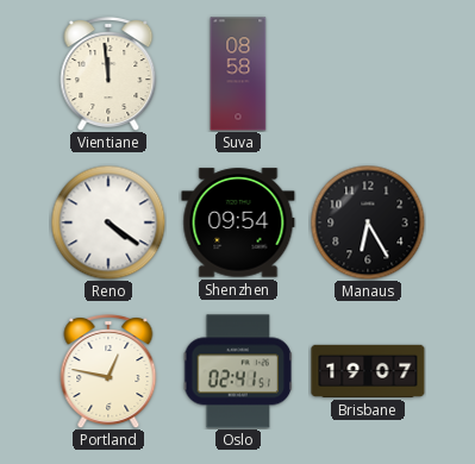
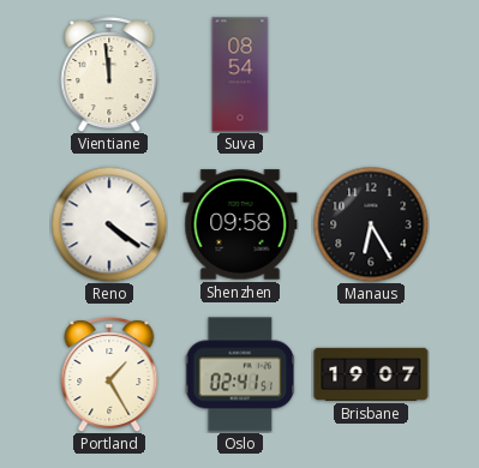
Suva: 08:58 -> 08:54
Shenzhen: 09:54 -> 09:58
Portland: 12:47 -> 1:25
